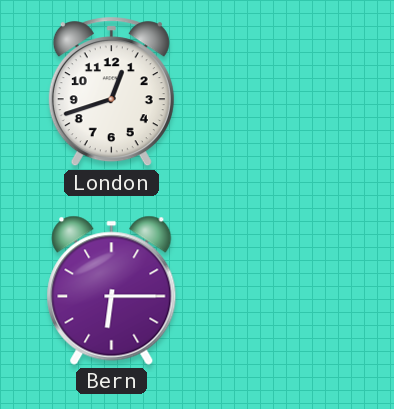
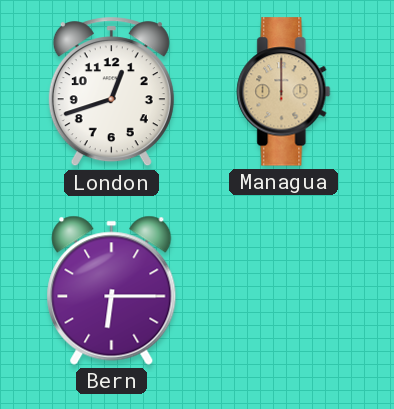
Managua: none -> 12:00
